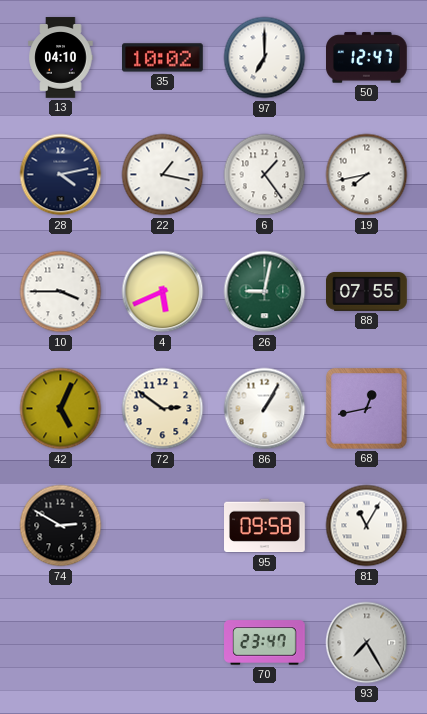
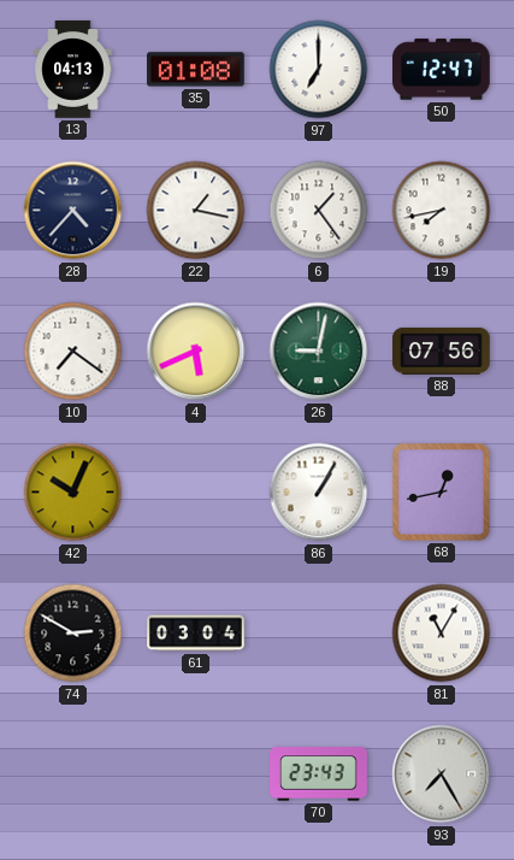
13: 04:10 -> 04:13
35: 10:02 -> 01:08
28: 4:13 -> 4:37
10: 3:45 -> 7:21
88: 07:55 -> 07:56
42: 5:04 -> 10:04
72: 2:51 -> none
61: none -> 03:04
95: 09:58 -> none
70: 23:47 -> 23:43
